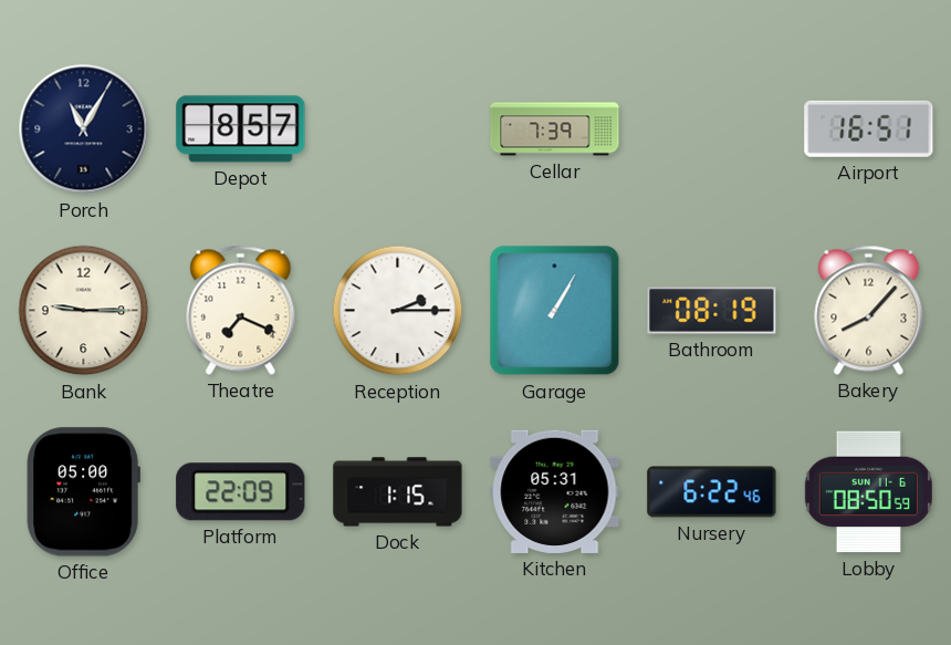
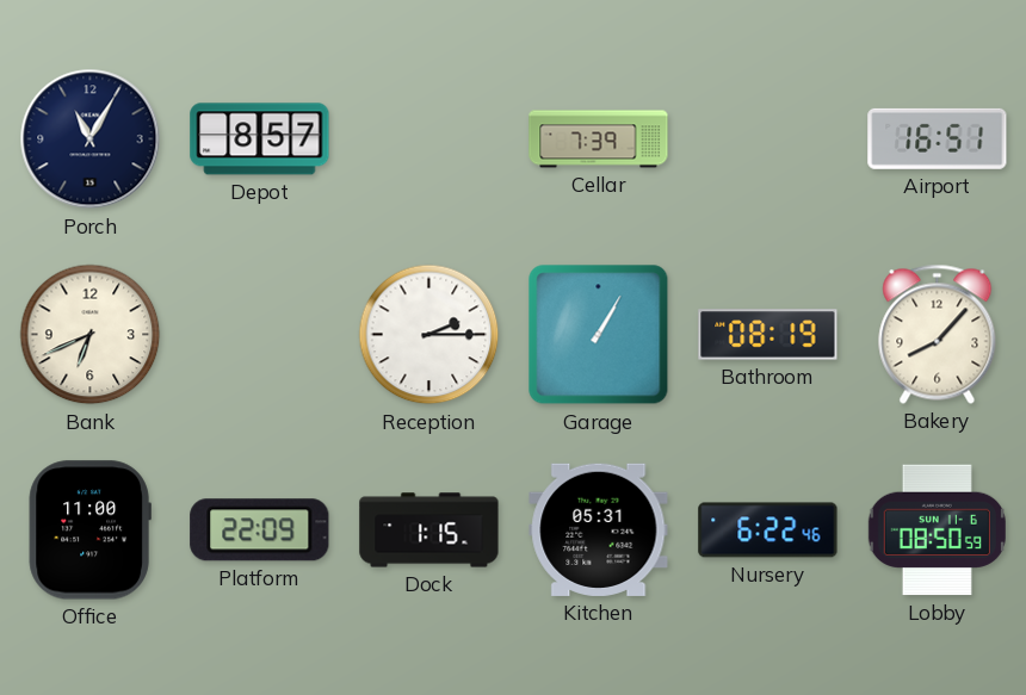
Bank: 9:15 -> 6:41
Theatre: 7:19 -> none
Office: 05:00 -> 11:00
